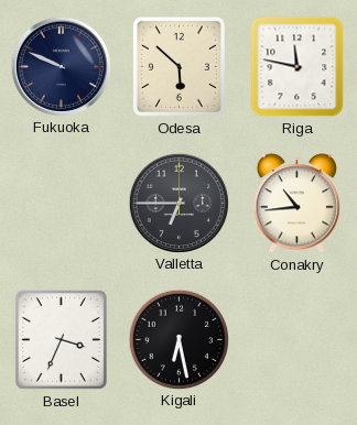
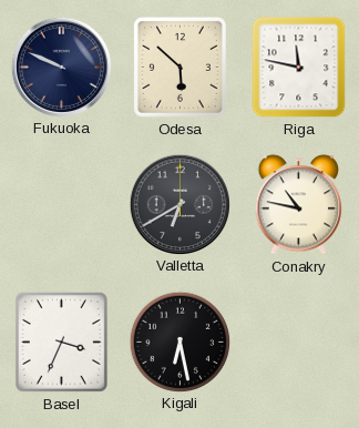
Valletta: 6:45 -> 6:40
Conakry: 10:44 -> 10:47
